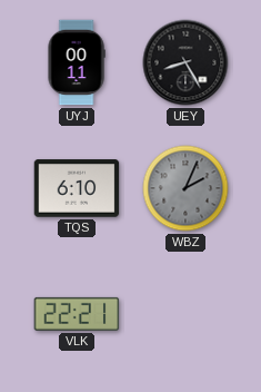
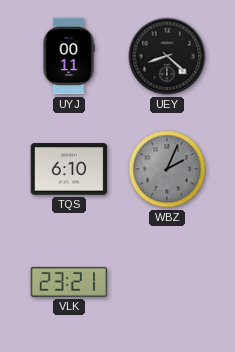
UEY: 8:25 -> 8:22
VLK: 22:21 -> 23:21
